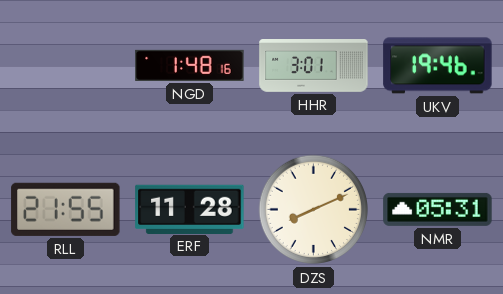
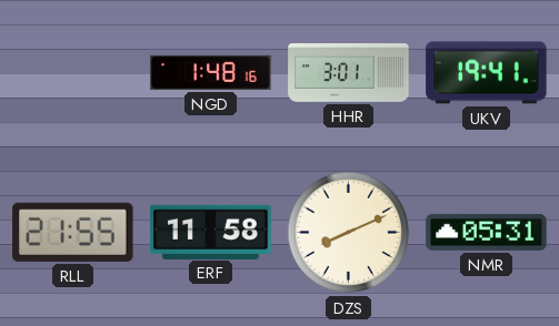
UKV: 19:46 -> 19:41
ERF: 11:28 -> 11:58
